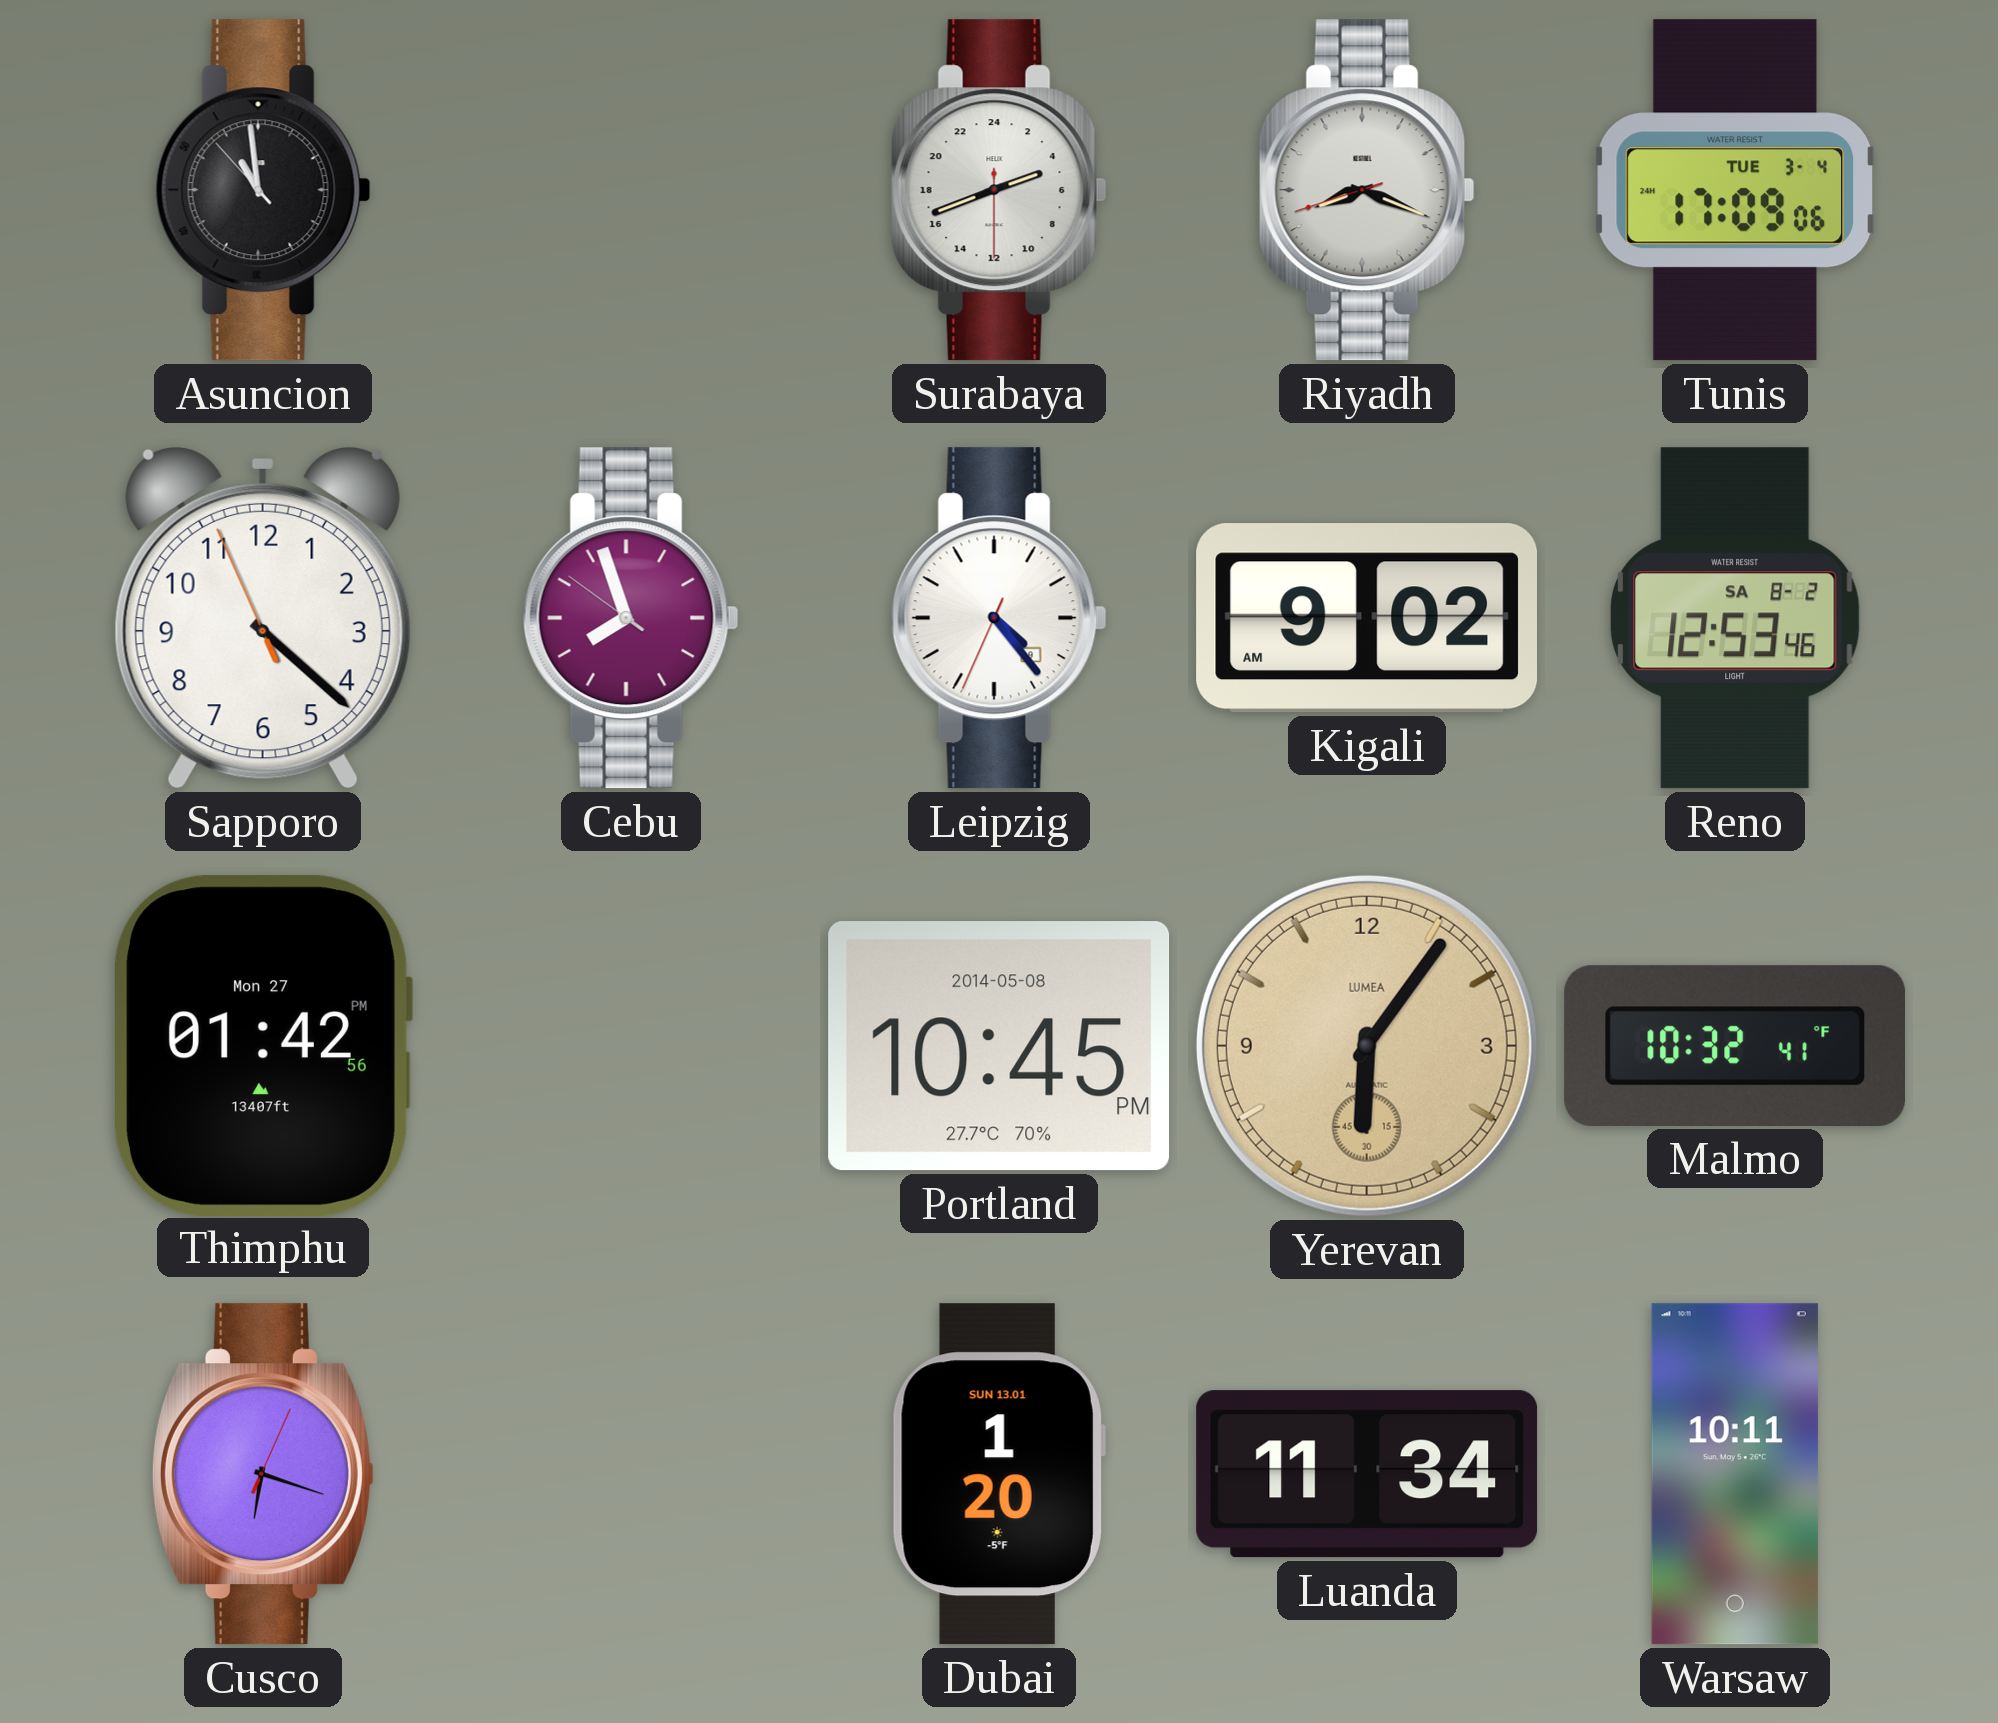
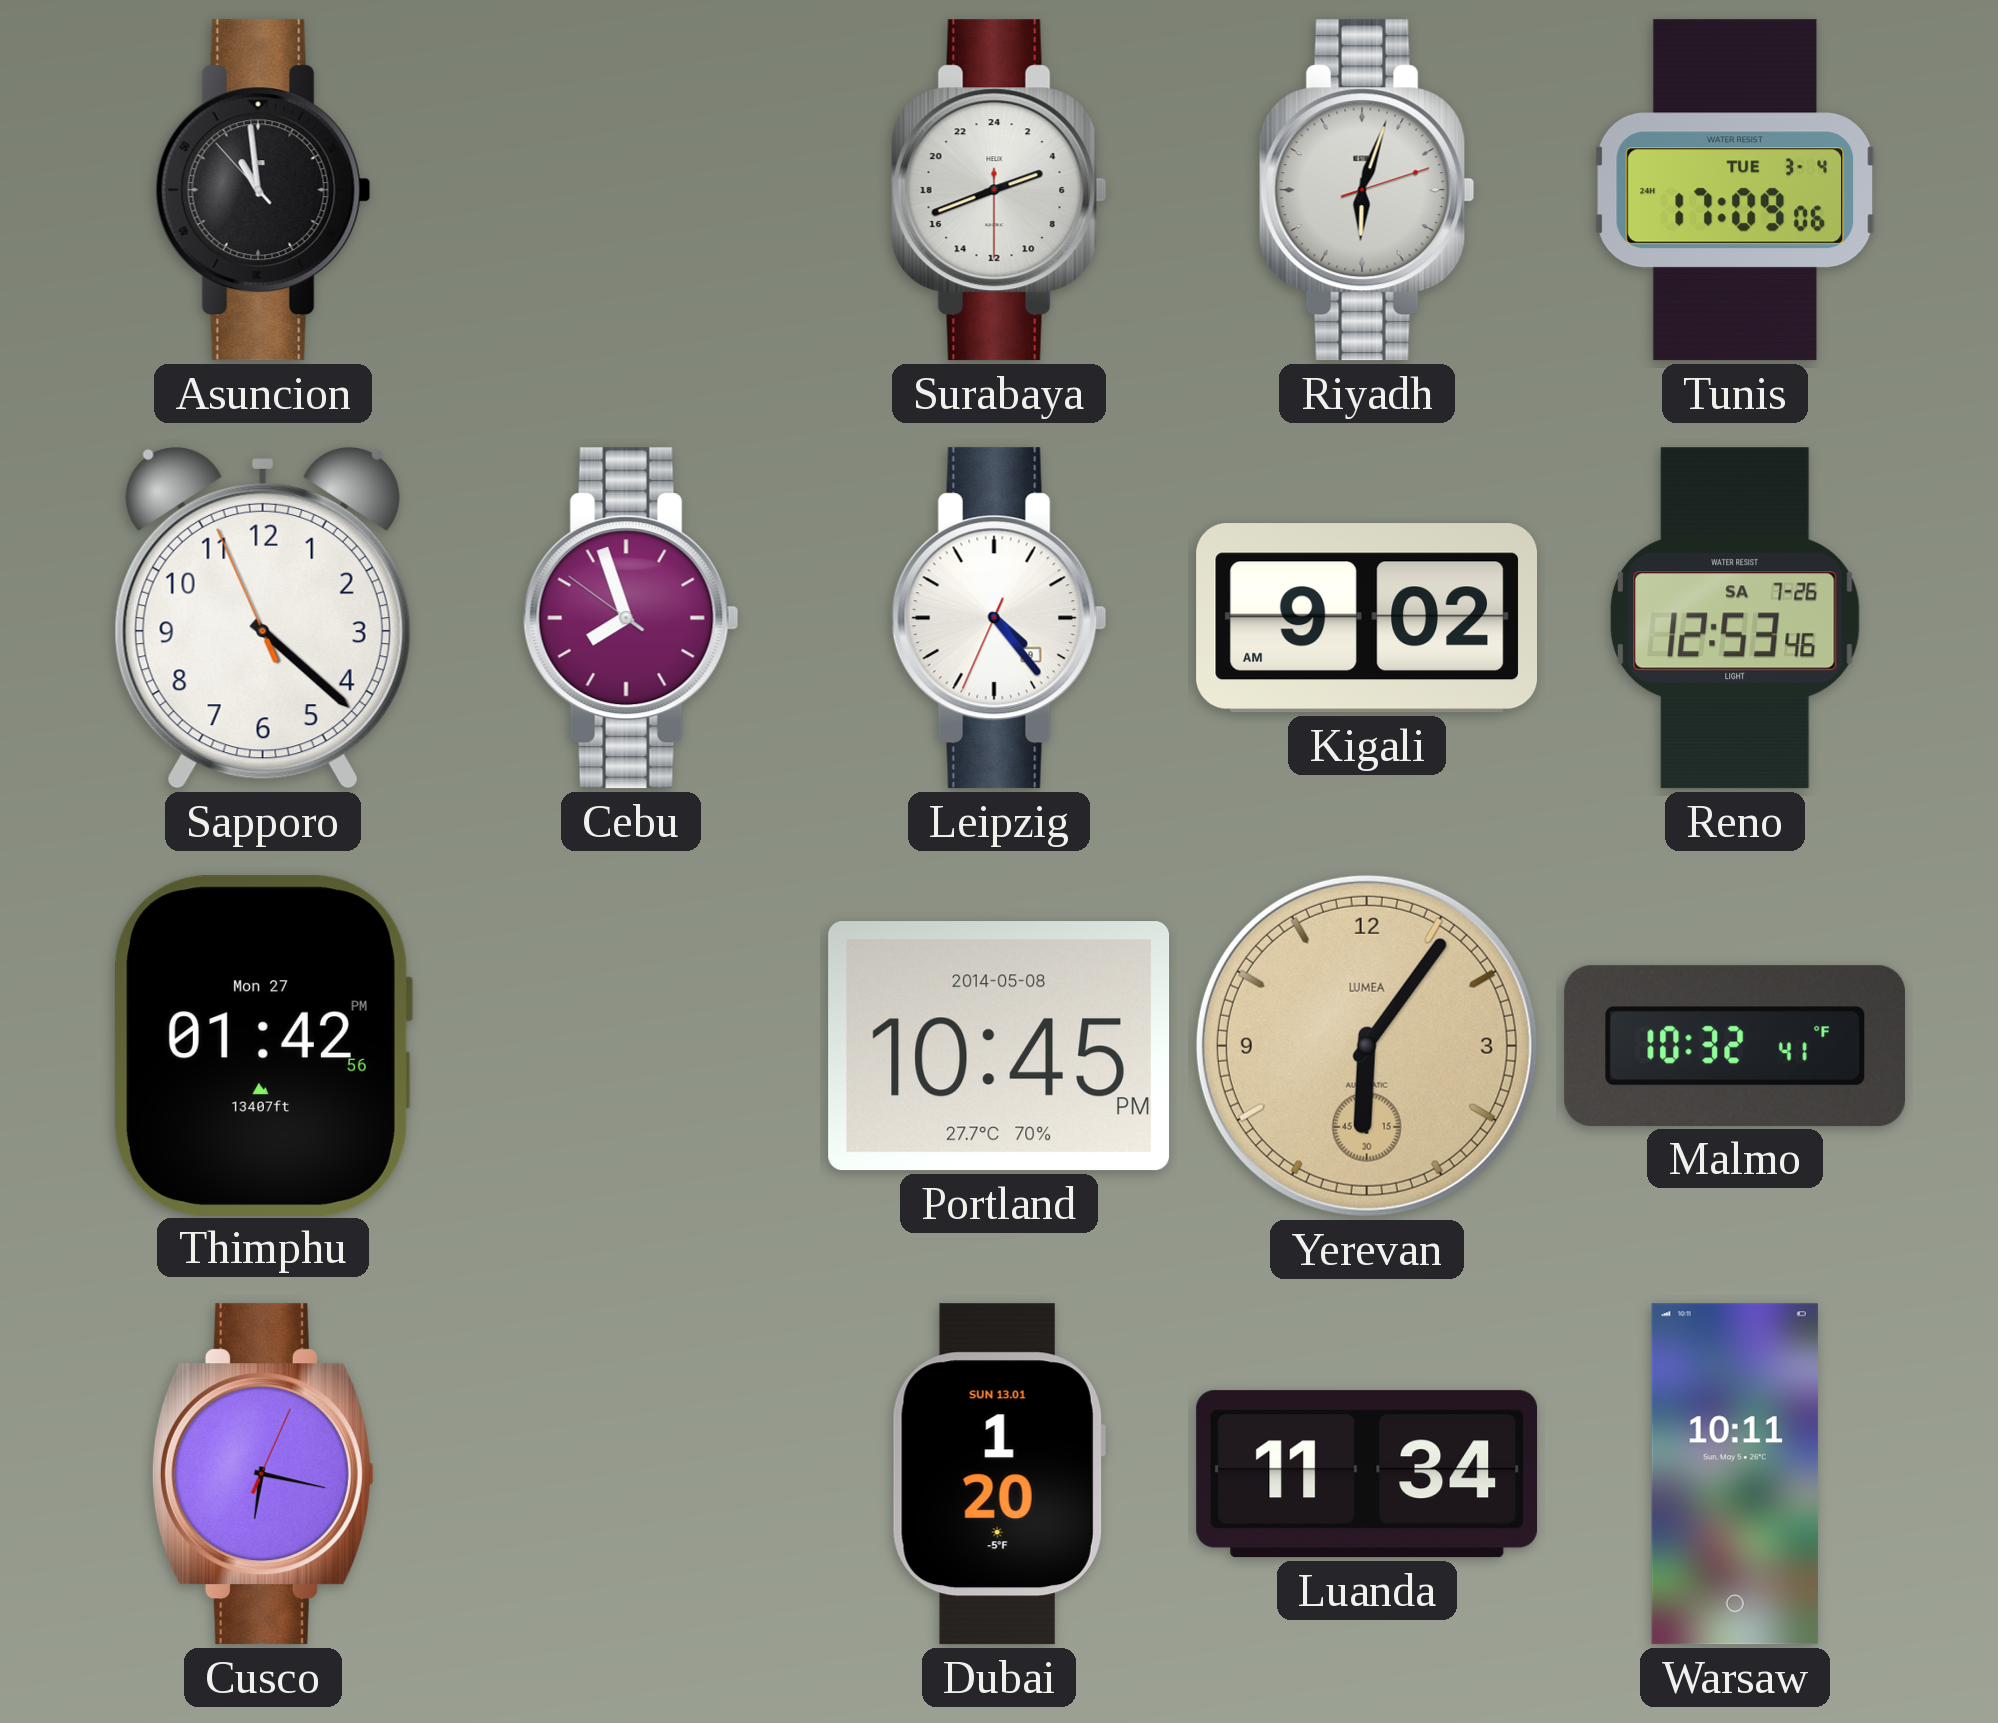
Riyadh: 8:18 -> 6:03
Reno date: SA 8-2 -> SA 7-26
Cusco: 6:18 -> 6:17
